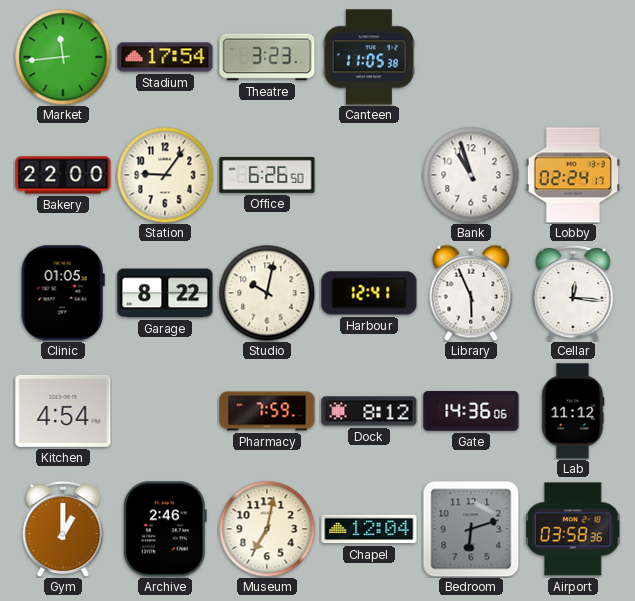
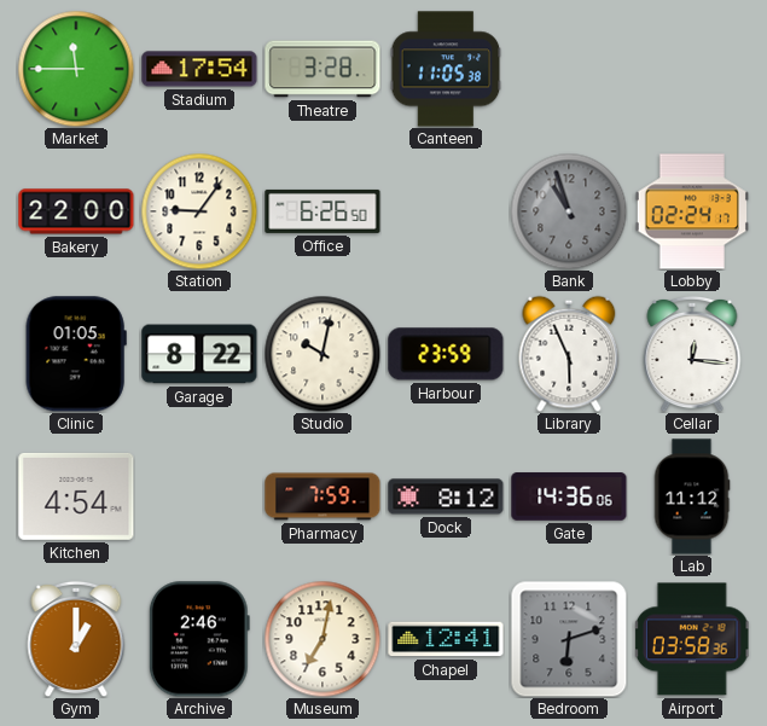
Market: 11:44 -> 11:45
Theatre: 3:23 -> 3:28
Bank dial: white -> grey
Harbour: 12:41 -> 23:59
Chapel: 12:04 -> 12:41
